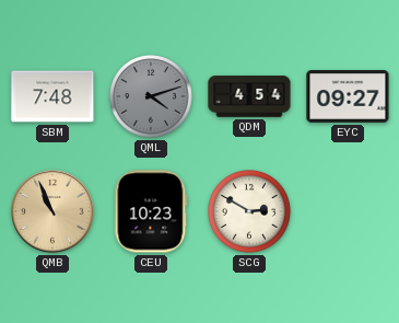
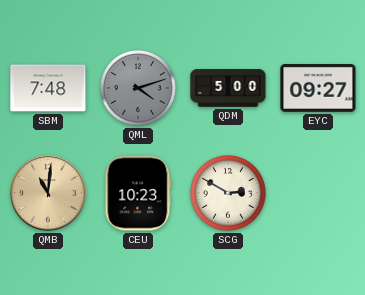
QDM: 4:54 -> 5:00
QMB: 10:56 -> 11:01
